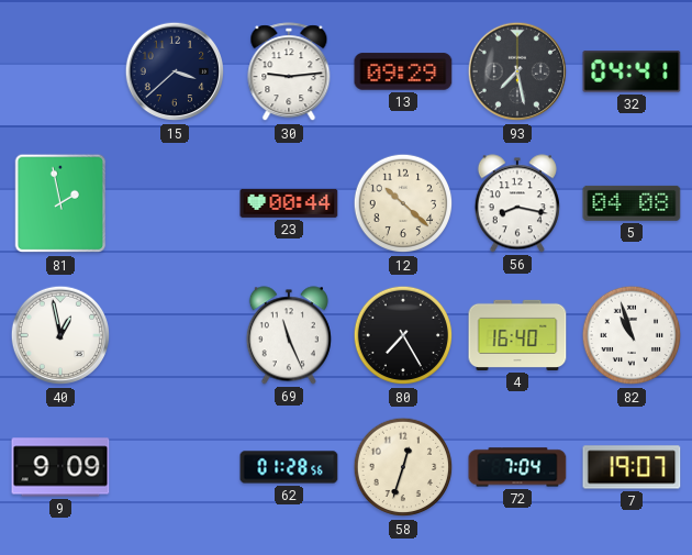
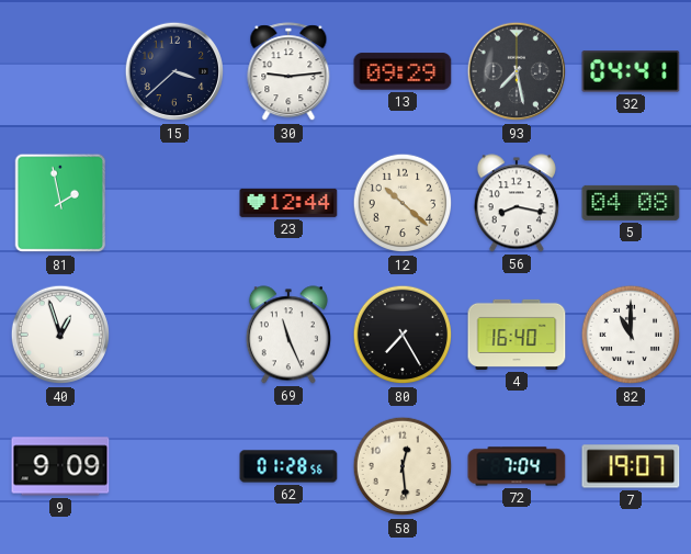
23: 00:44 -> 12:44
40: 12:58 -> 12:57
82: 10:57 -> 11:00
58: 12:33 -> 12:29
